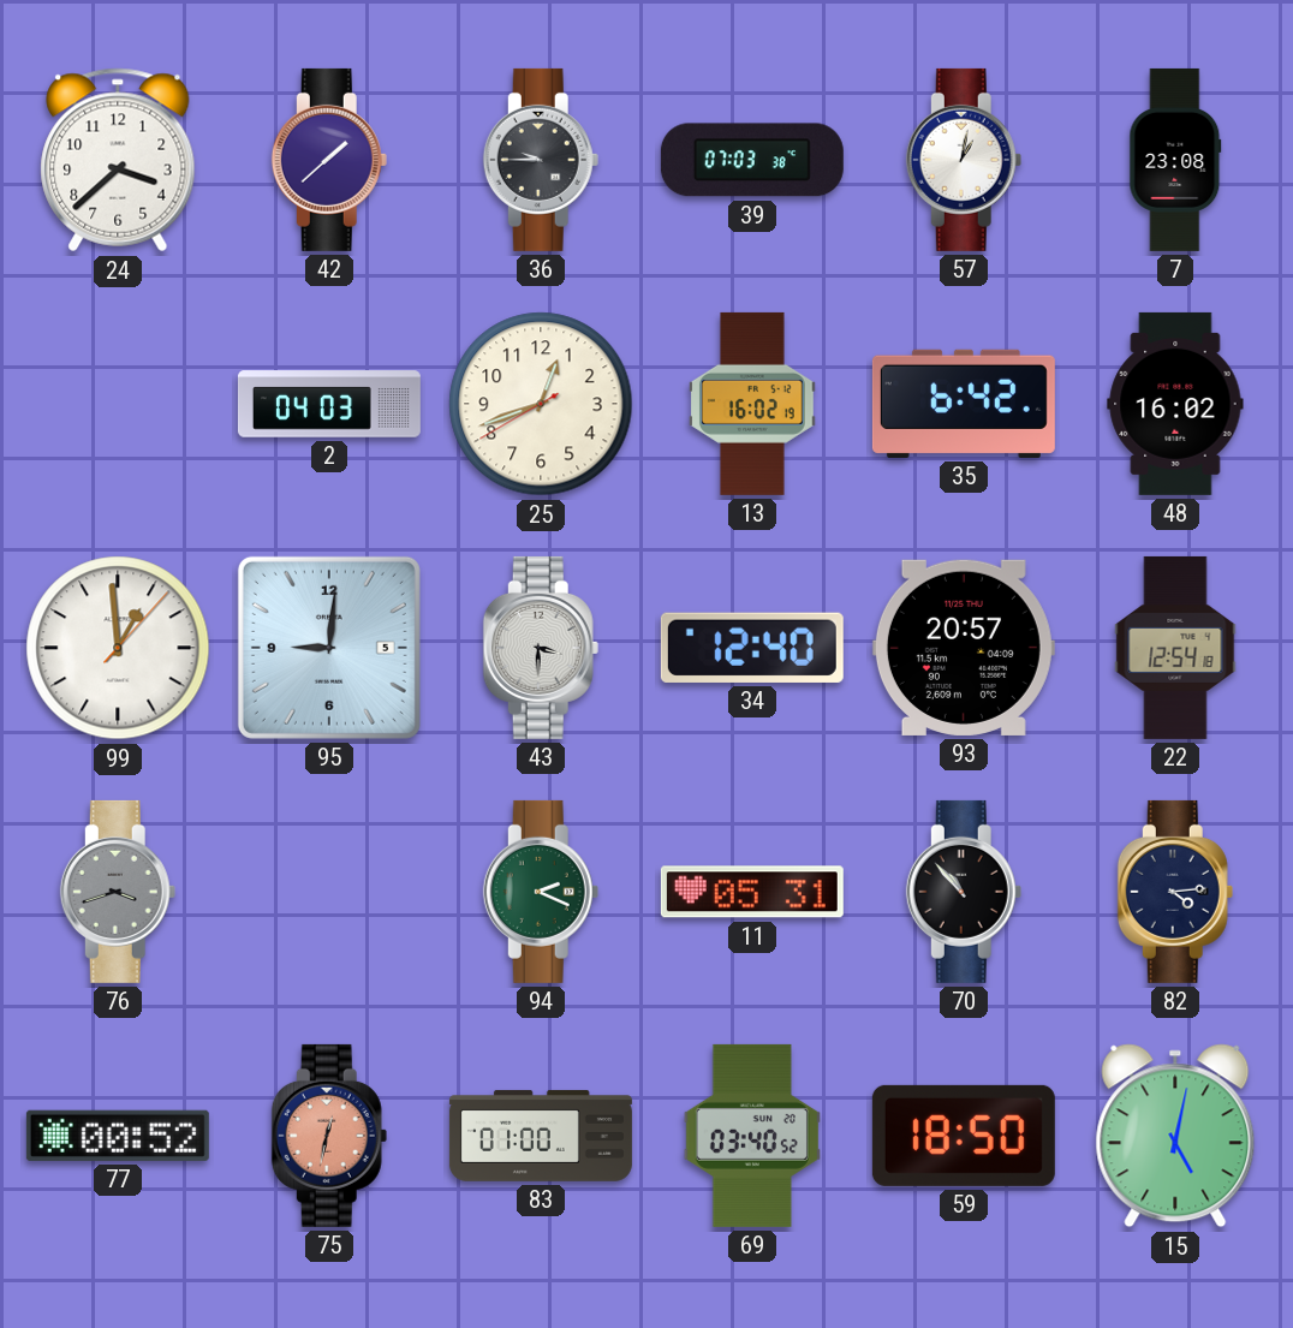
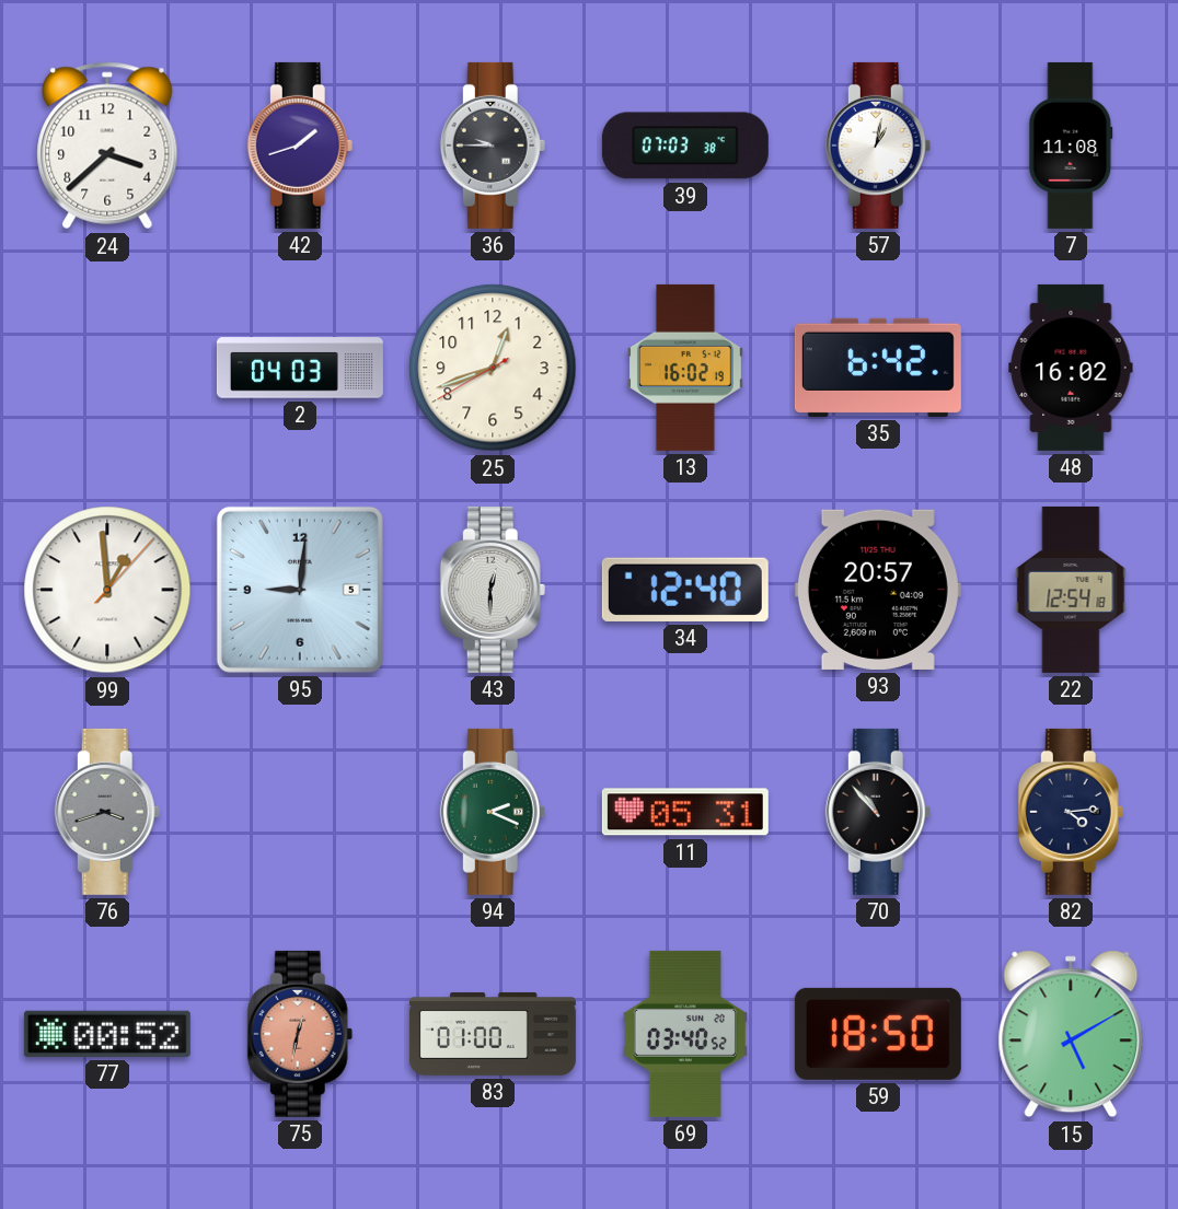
42: 1:38 -> 1:42
7: 23:08 -> 11:08
43: 3:30 -> 12:30
15: 5:02 -> 5:10
